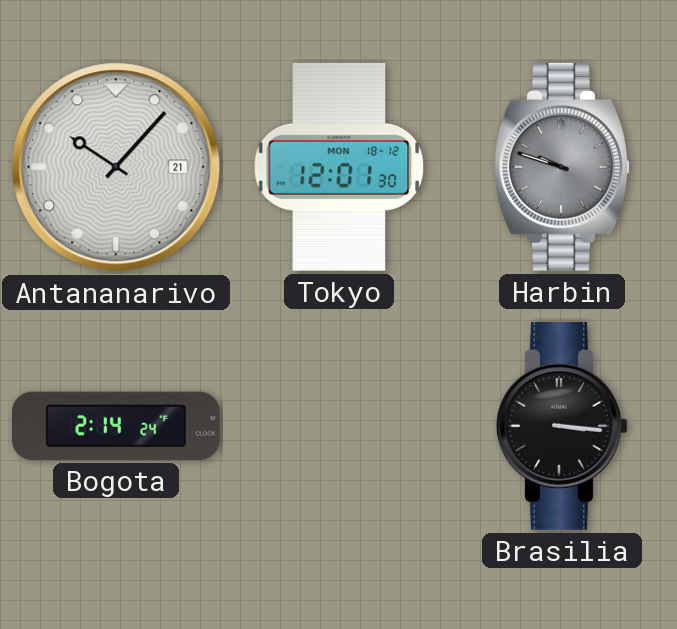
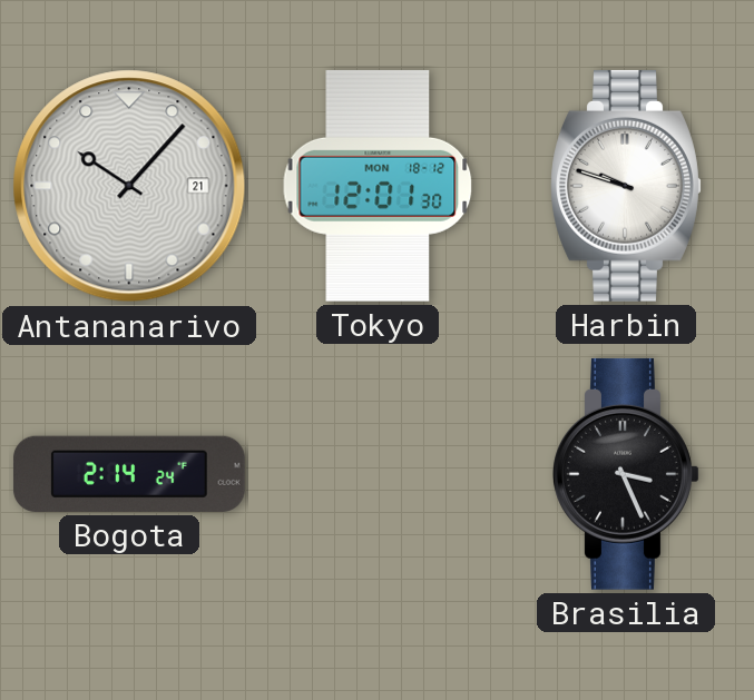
Harbin dial: grey -> white
Brasilia: 3:16 -> 3:26
